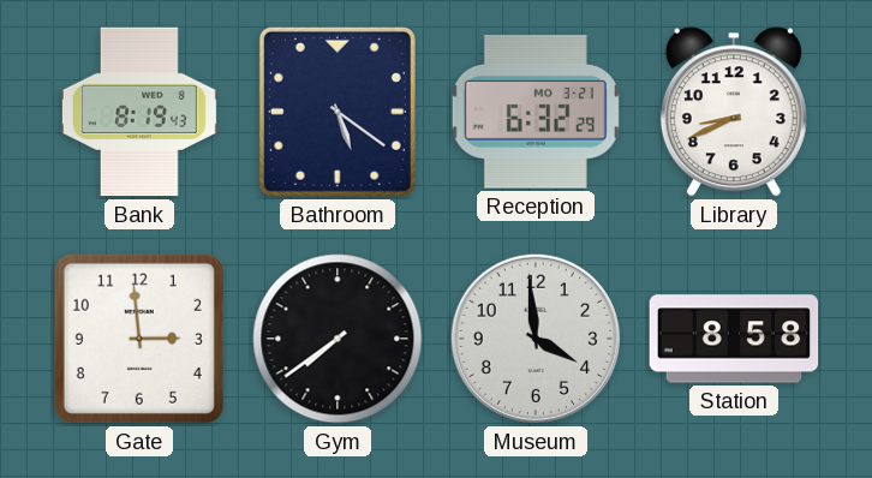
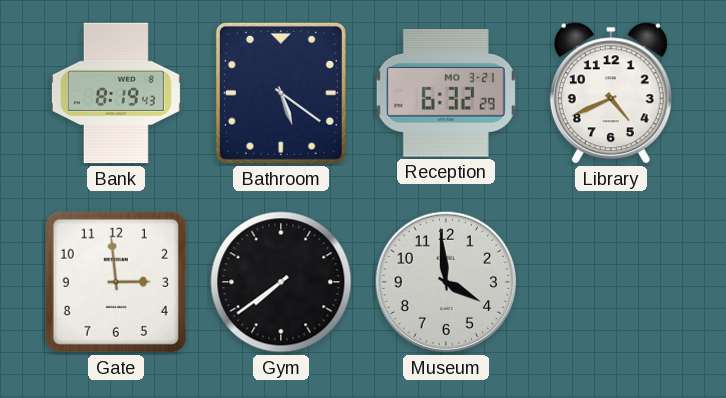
Library: 8:41 -> 4:41
Station: 8:58 -> none
